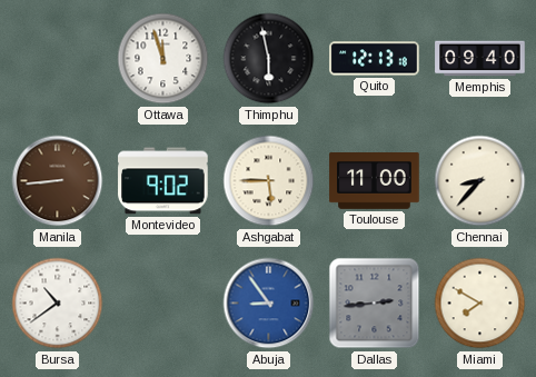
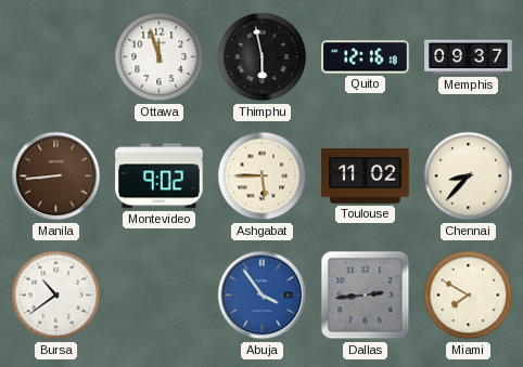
Quito: 12:13 -> 12:16
Memphis: 09:40 -> 09:37
Toulouse: 11:00 -> 11:02
Abuja: 8:54 -> 3:54
